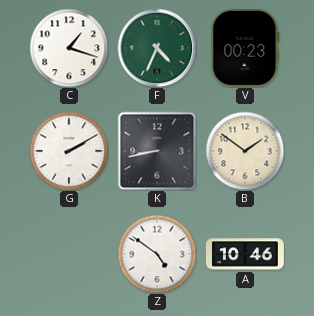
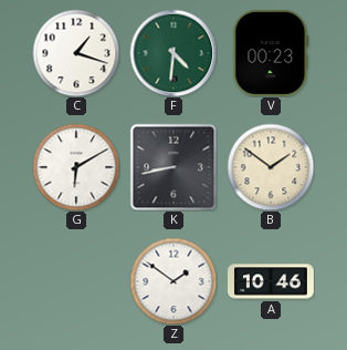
F: 4:34 -> 4:31
G: 2:10 -> 6:10
Z: 4:51 -> 1:51
